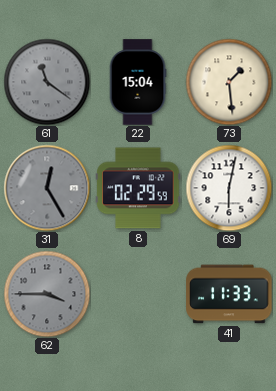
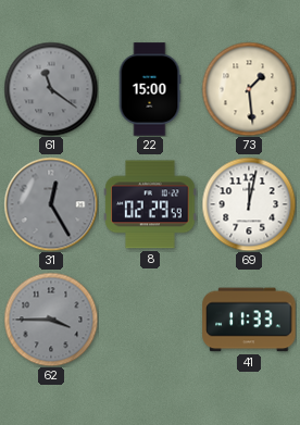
22: 15:04 -> 15:00
69: 6:02 -> 12:02
